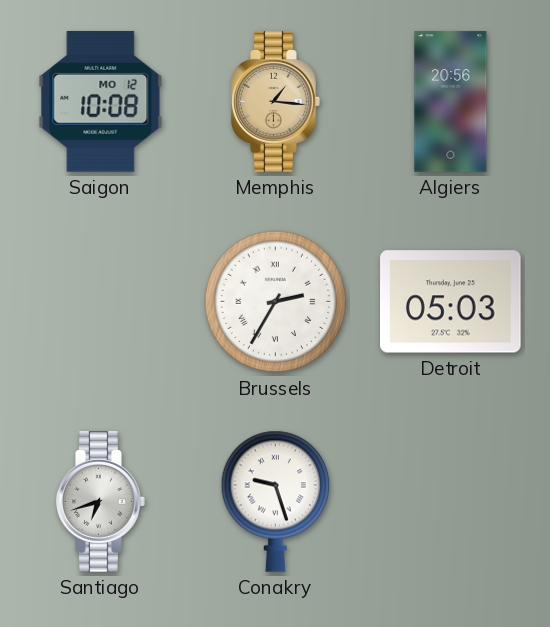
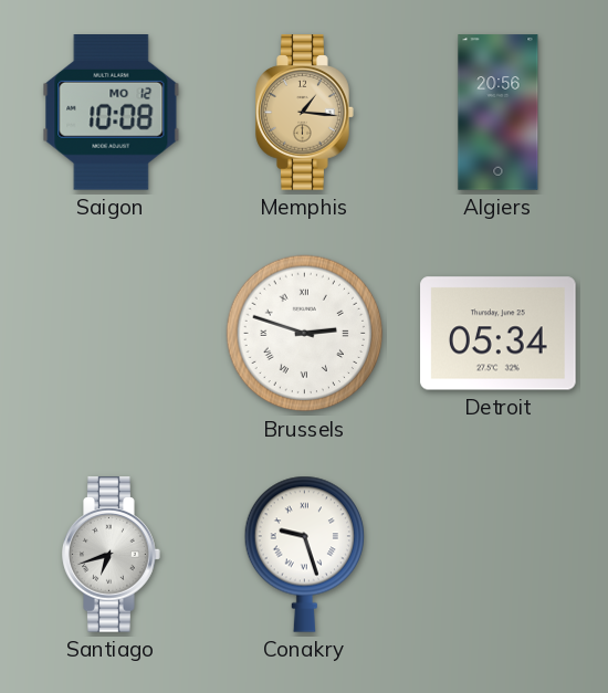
Brussels: 2:35 -> 2:48
Detroit: 05:03 -> 05:34
